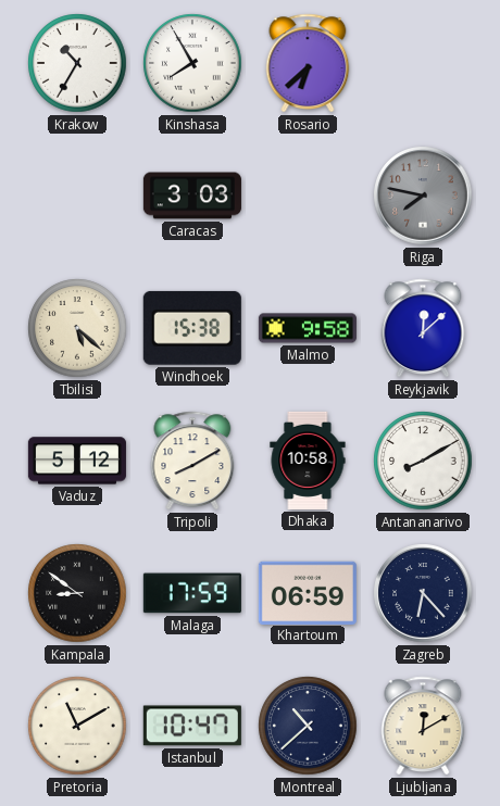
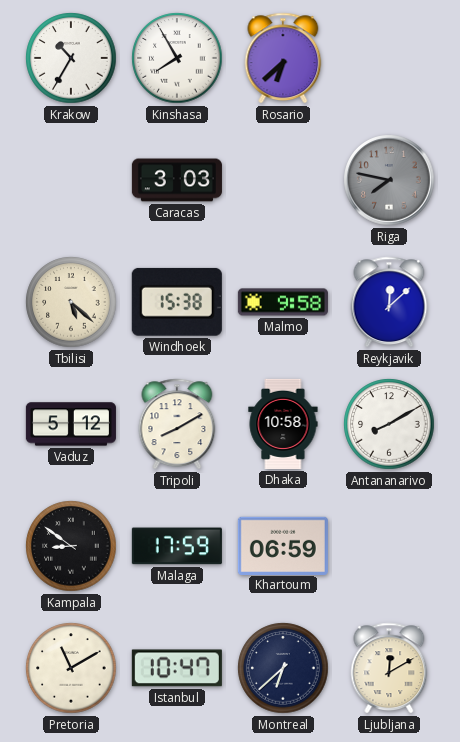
Zagreb: 6:23 -> none
Montreal: 10:38 -> 6:38
